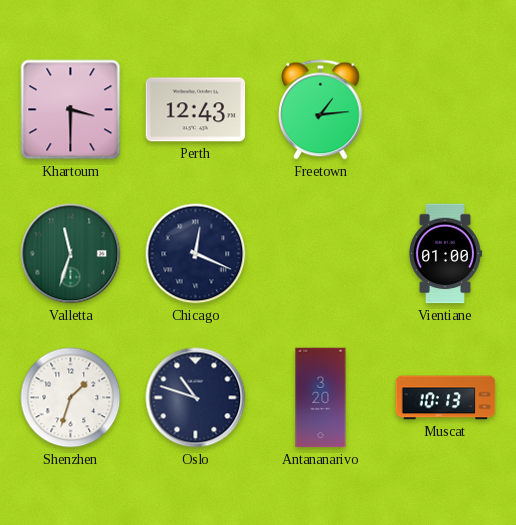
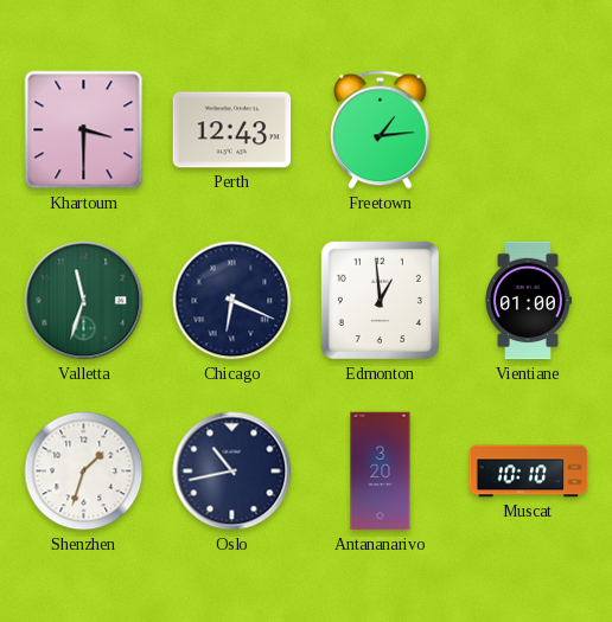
Chicago: 12:19 -> 6:19
Edmonton: none -> 12:59
Oslo: 10:48 -> 10:43
Muscat: 10:13 -> 10:10
